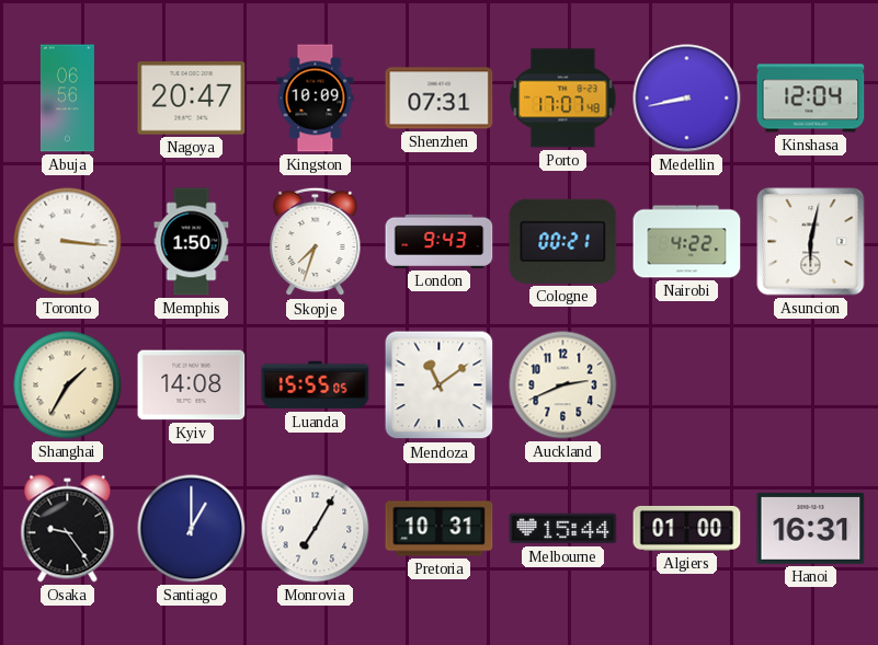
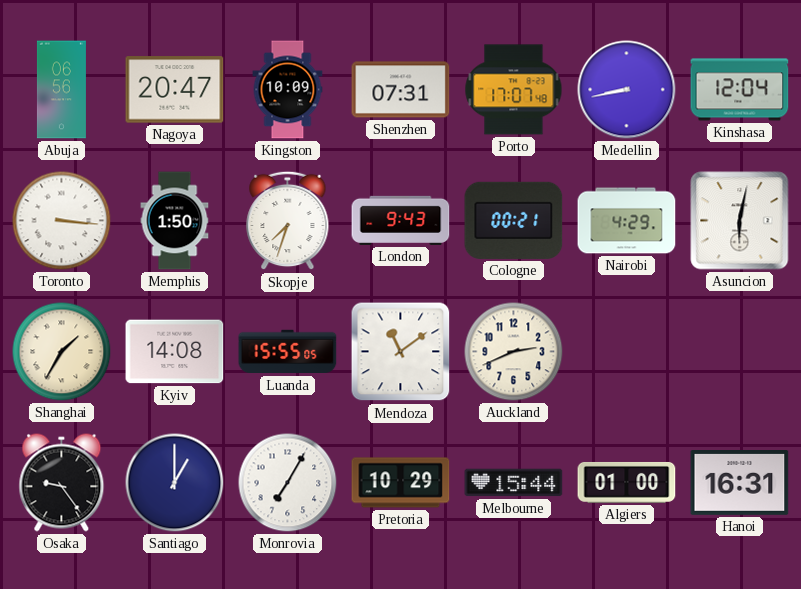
Nairobi: 4:22 -> 4:29
Pretoria: 10:31 -> 10:29
